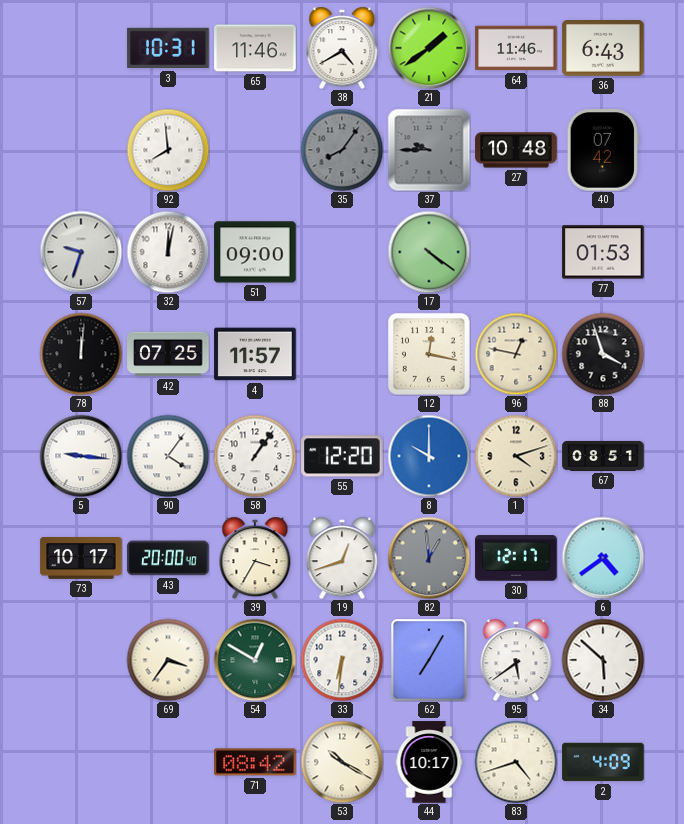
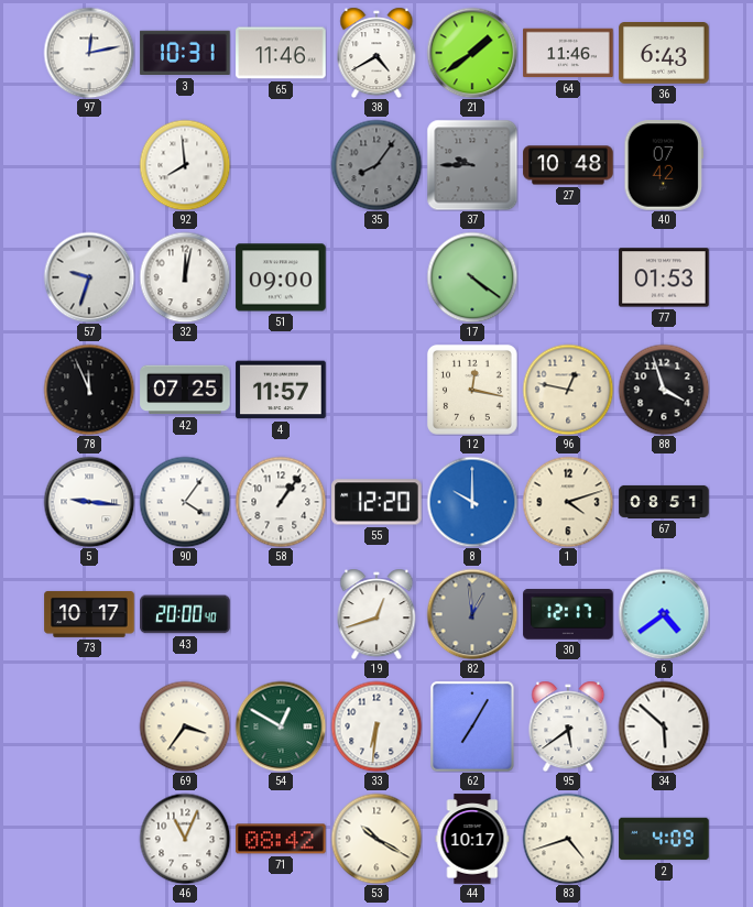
97: none -> 12:13
78: 12:01 -> 11:56
39: 3:35 -> none
46: none -> 11:04
